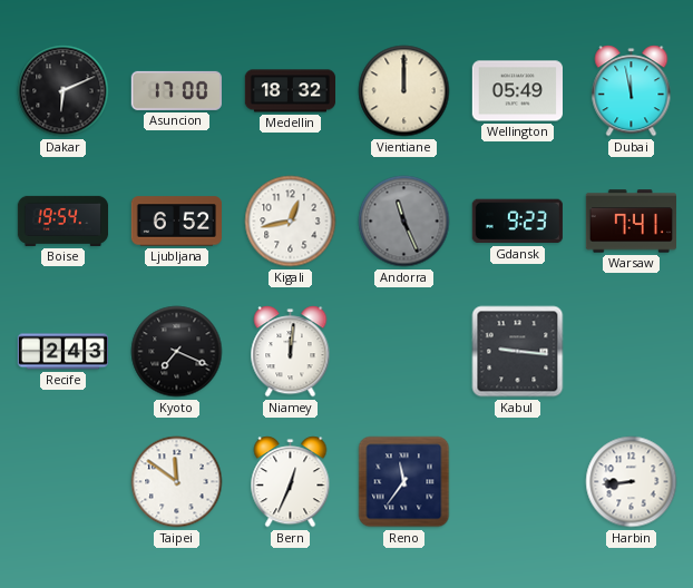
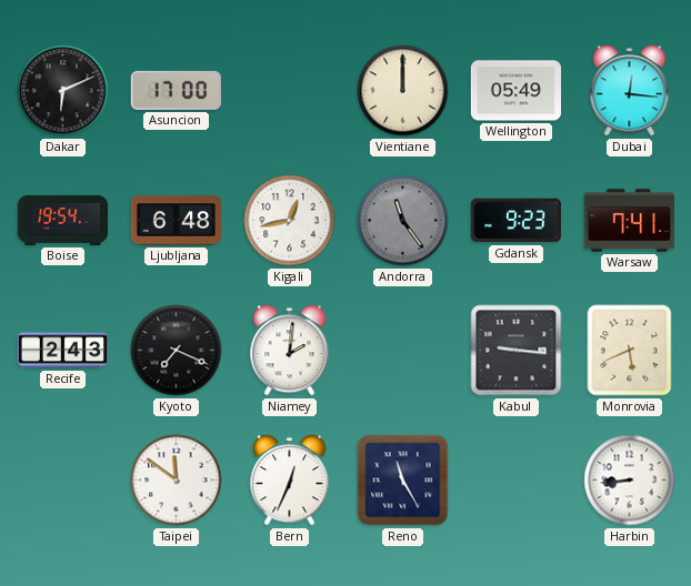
Medellin: 18:32 -> none
Dubai: 11:58 -> 12:16
Ljubljana: 6:52 -> 6:48
Andorra: 11:26 -> 11:24
Niamey: 12:01 -> 2:01
Monrovia: none -> 5:41
Reno: 11:36 -> 11:25
